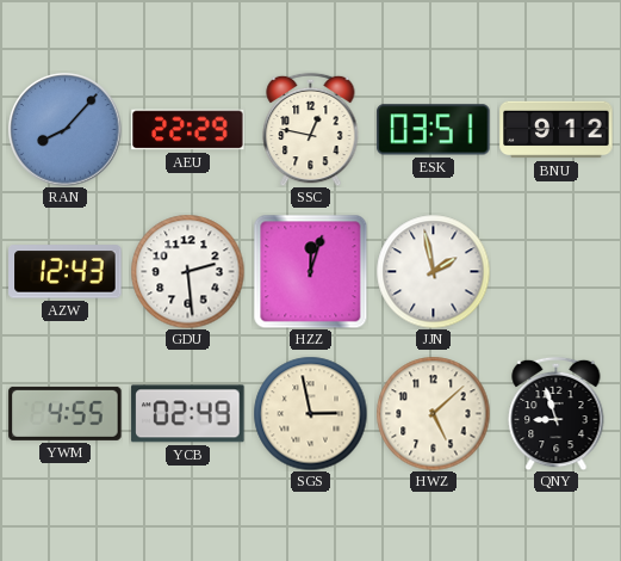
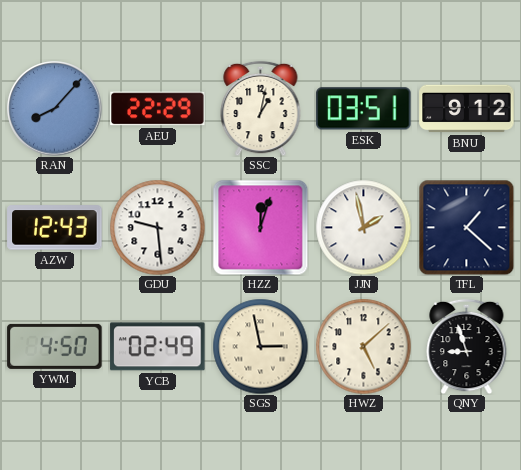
SSC: 12:47 -> 1:02
GDU: 2:29 -> 9:29
TFL: none -> 1:22
YWM: 4:55 -> 4:50
